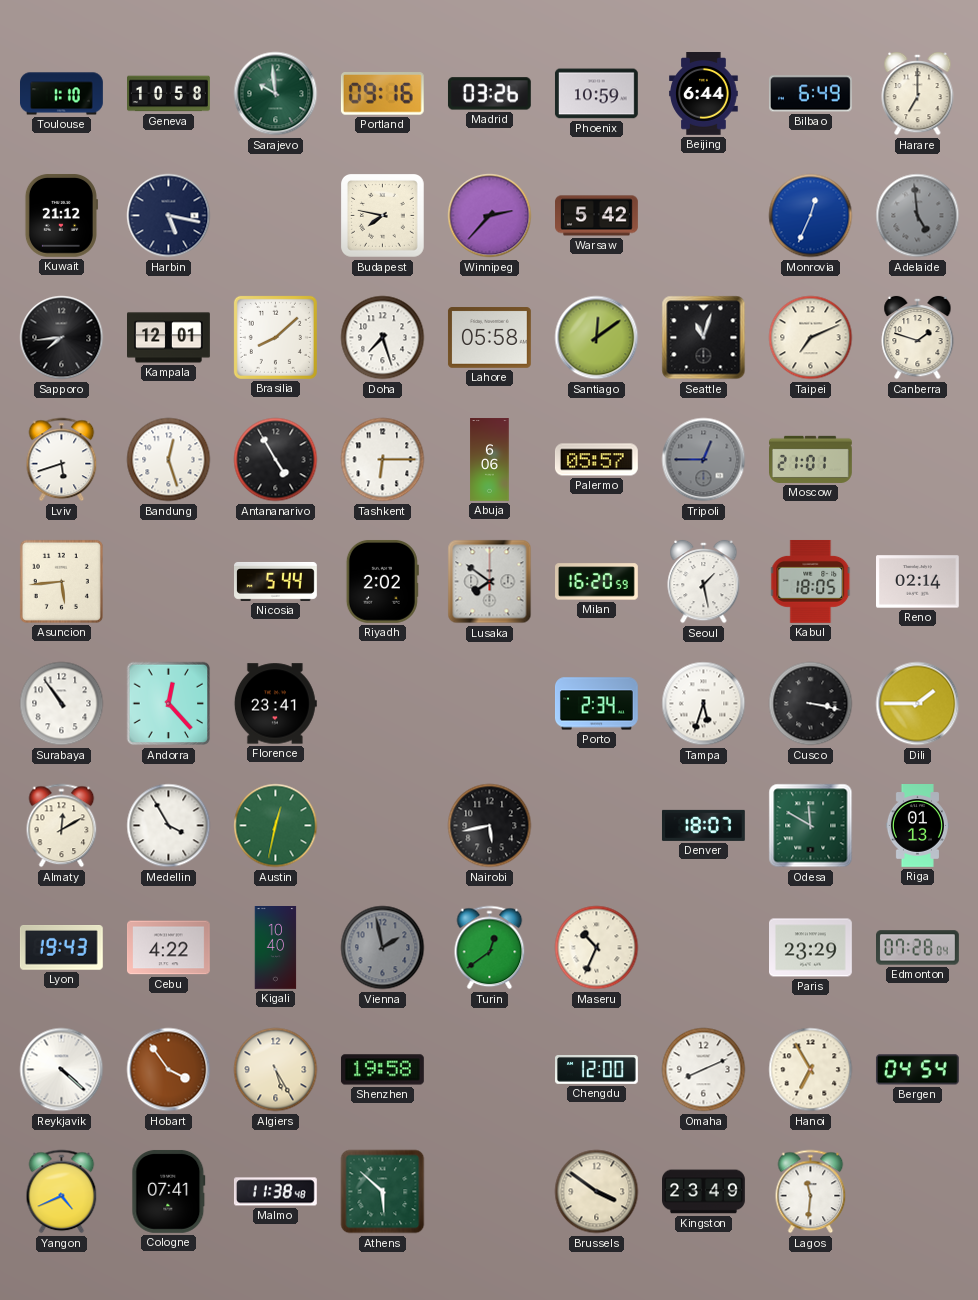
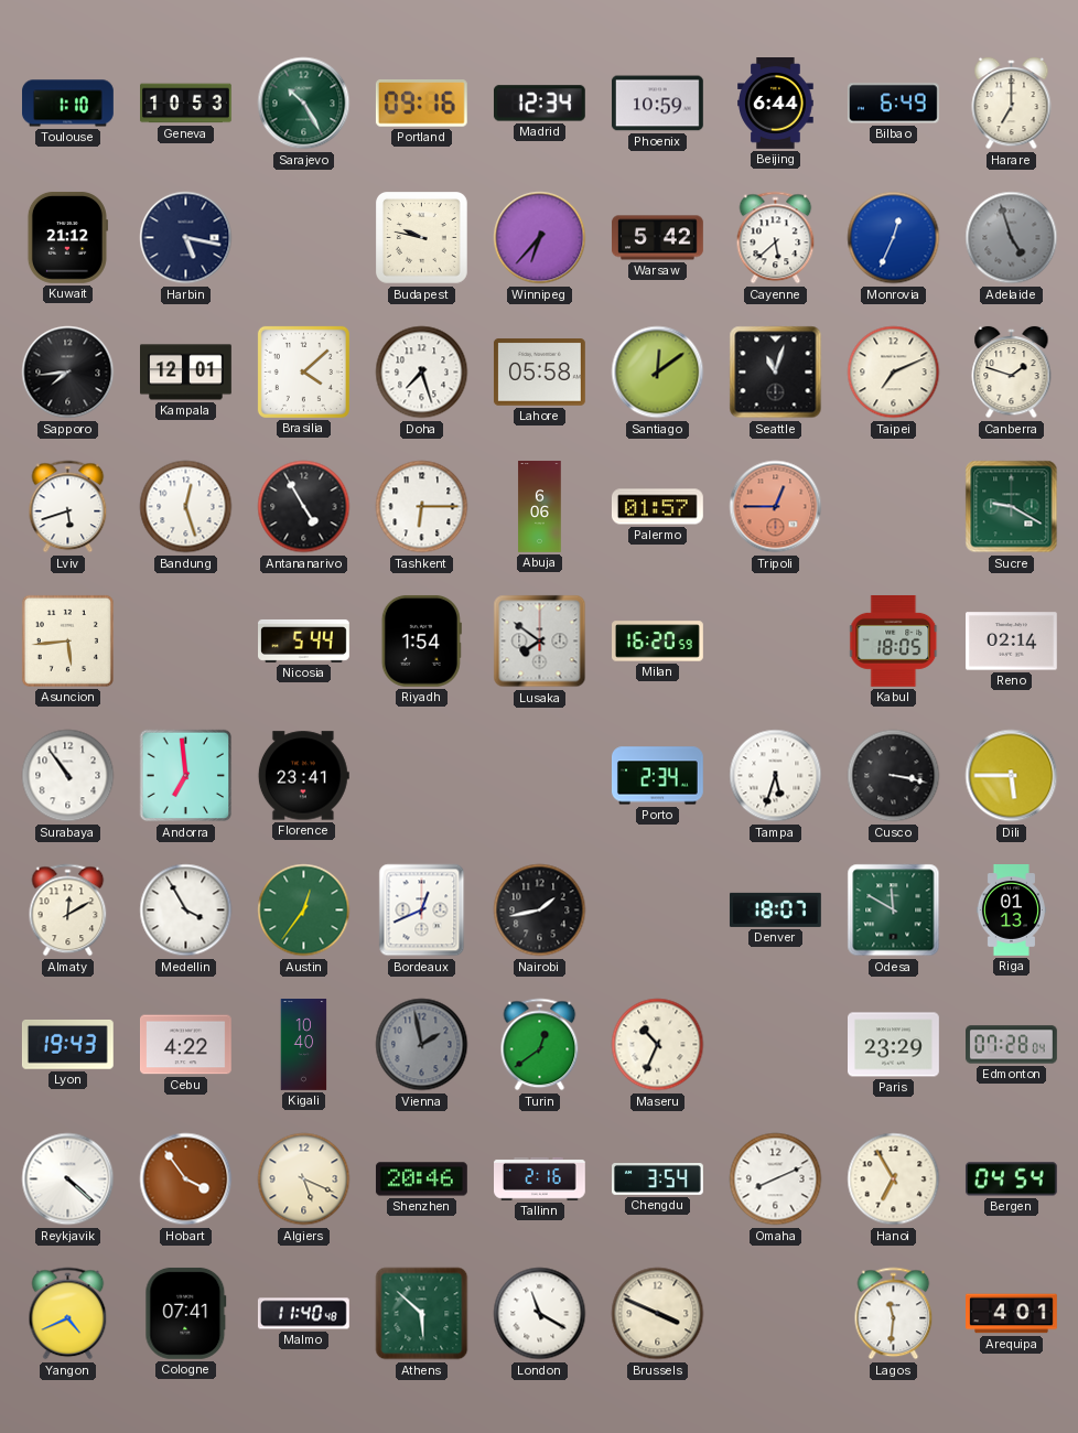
Geneva: 10:58 -> 10:53
Sarajevo: 9:59 -> 10:25
Madrid: 03:26 -> 12:34
Budapest: 7:47 -> 9:47
Winnipeg: 2:37 -> 6:37
Cayenne: none -> 5:38
Adelaide: 4:59 -> 4:57
Brasilia: 8:08 -> 4:08
Palermo: 05:57 -> 01:57
Tripoli dial: grey -> salmon
Moscow: 21:01 -> none
Sucre: none -> 9:20
Riyadh: 2:02 -> 1:54
Seoul: 1:28 -> none
Andorra: 12:23 -> 6:59
Dili: 1:45 -> 5:45
Austin: 12:32 -> 12:36
Bordeaux: none -> 12:41
Nairobi: 5:43 -> 1:43
Algiers: 5:25 -> 5:19
Shenzhen: 19:58 -> 20:46
Tallinn: none -> 2:16
Chengdu: 12:00 -> 3:54
Malmo: 11:38 -> 11:40
London: none -> 11:20
Brussels: 3:51 -> 3:49
Kingston: 23:49 -> none
Arequipa: none -> 4:01
